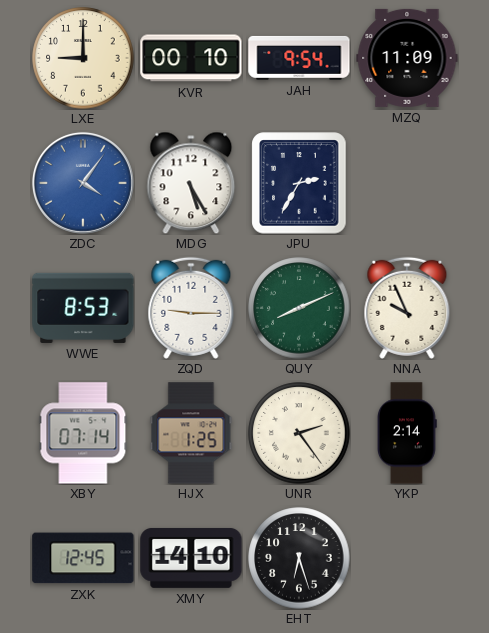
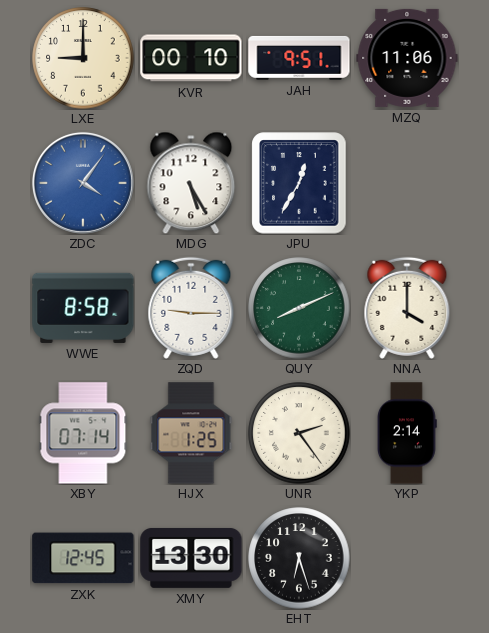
JAH: 9:54 -> 9:51
MZQ: 11:09 -> 11:06
JPU: 2:35 -> 12:35
WWE: 8:53 -> 8:58
NNA: 9:56 -> 4:00
XMY: 14:10 -> 13:30
